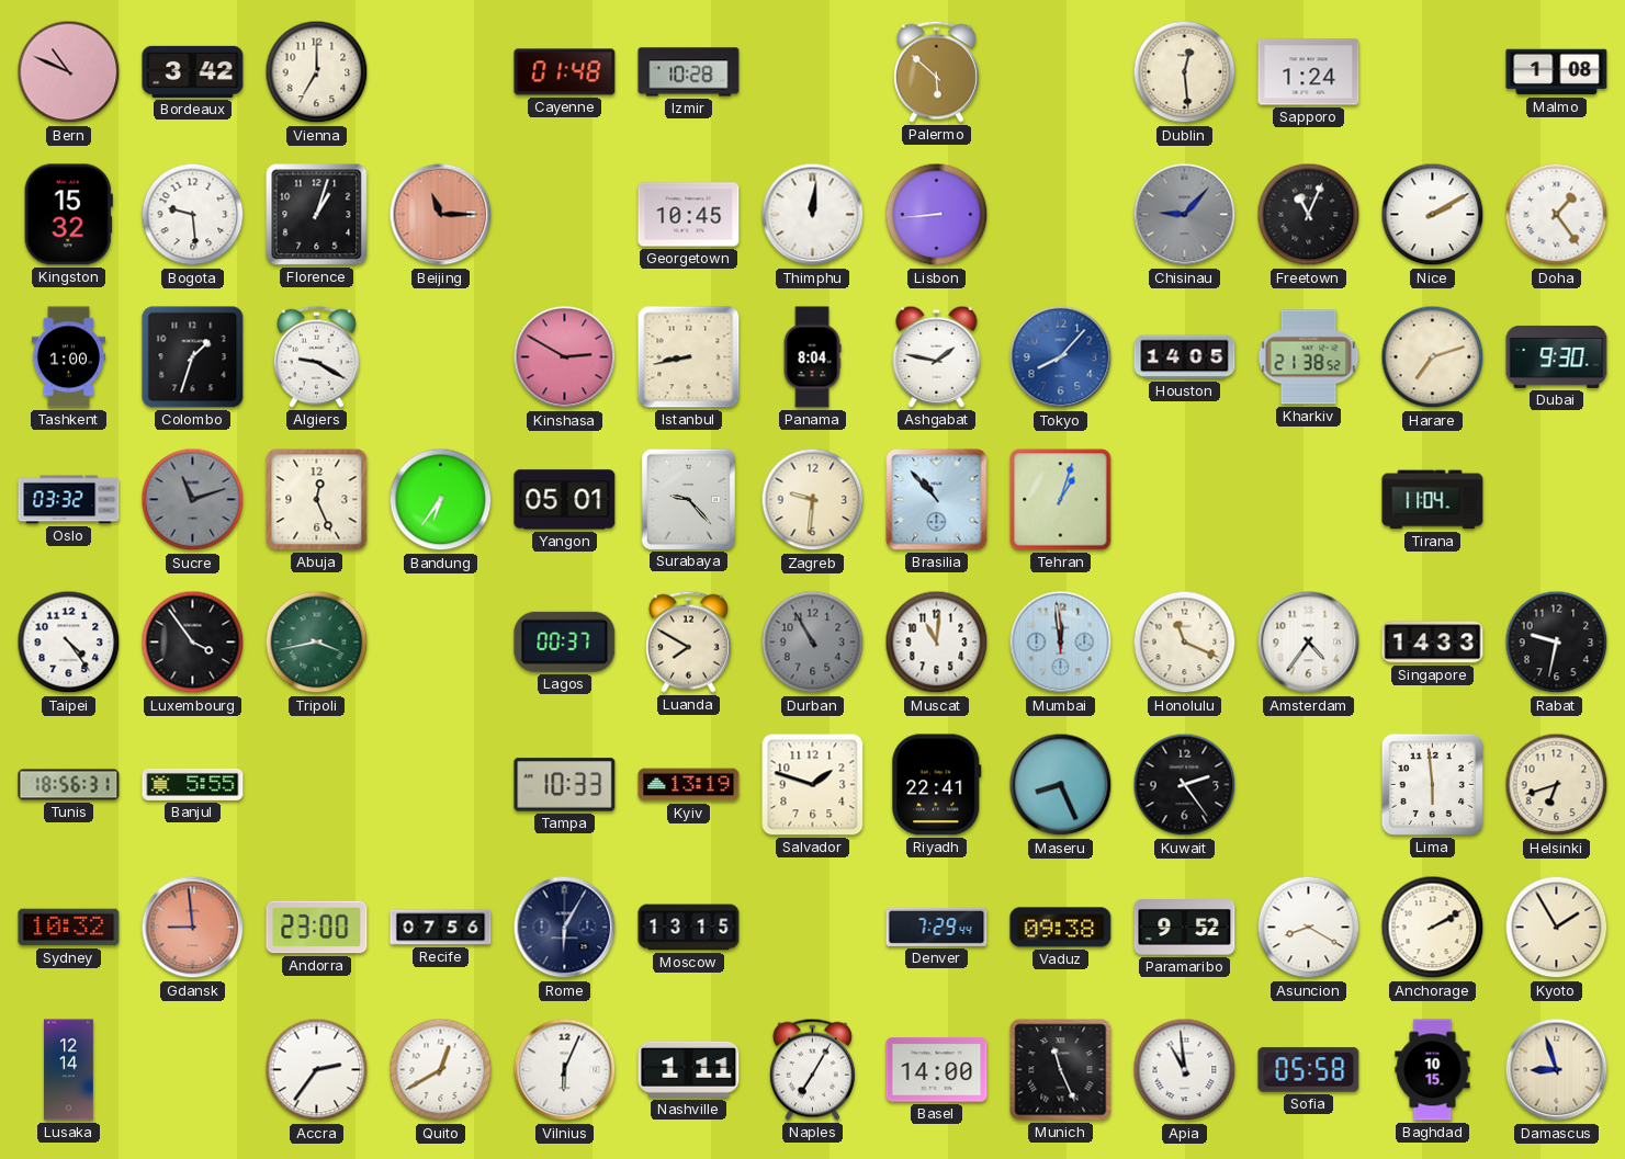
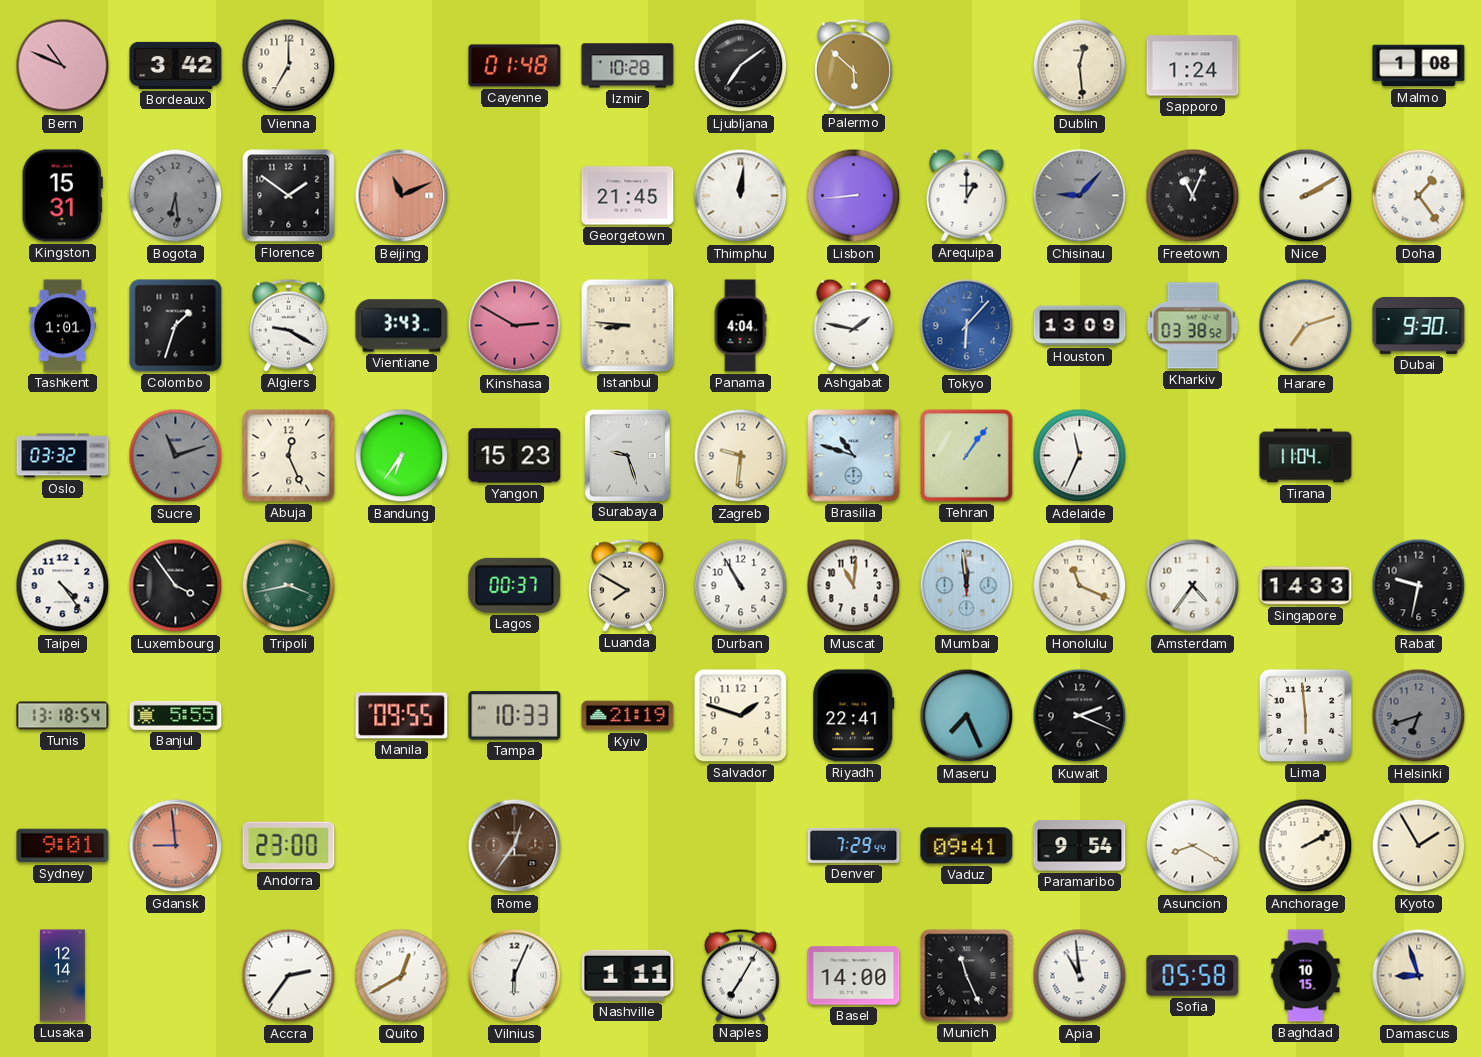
Ljubljana: none -> 7:09
Kingston: 15:32 -> 15:31
Bogota: 9:29 -> 6:29
Bogota dial: white -> grey
Florence: 1:03 -> 1:51
Beijing: 11:15 -> 11:11
Georgetown: 10:45 -> 21:45
Arequipa: none -> 1:00
Tashkent: 1:00 -> 1:01
Vientiane: none -> 3:43
Istanbul: 8:43 -> 8:46
Panama: 8:04 -> 4:04
Tokyo: 8:07 -> 6:07
Houston: 14:05 -> 13:09
Kharkiv: 21:38 -> 03:38
Yangon: 05:01 -> 15:23
Surabaya: 9:23 -> 9:27
Brasilia: 10:53 -> 10:48
Tehran: 1:03 -> 1:06
Adelaide: none -> 11:34
Durban dial: grey -> white
Tunis: 18:56 -> 13:18
Manila: none -> 09:55
Kyiv: 13:19 -> 21:19
Maseru: 8:26 -> 7:26
Kuwait: 2:24 -> 2:19
Helsinki dial: cream -> grey
Sydney: 10:32 -> 9:01
Recife: 07:56 -> none
Rome: 6:05 -> 12:36
Rome dial: navy -> brown
Moscow: 13:15 -> none
Vaduz: 09:38 -> 09:41
Paramaribo: 9:52 -> 9:54
